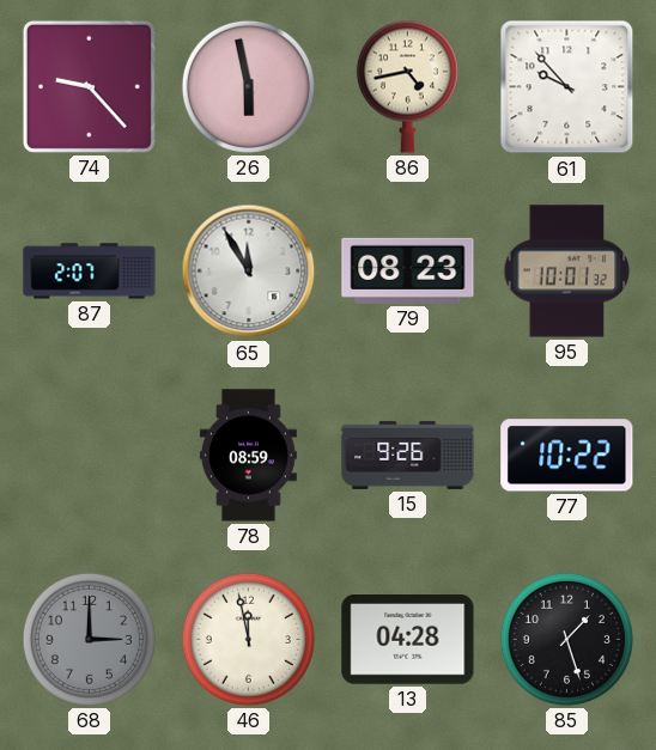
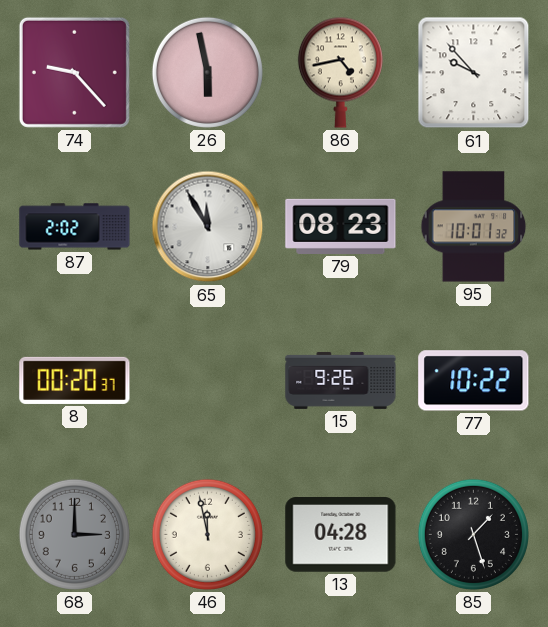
87: 2:07 -> 2:02
8: none -> 00:20
78: 08:59 -> none
